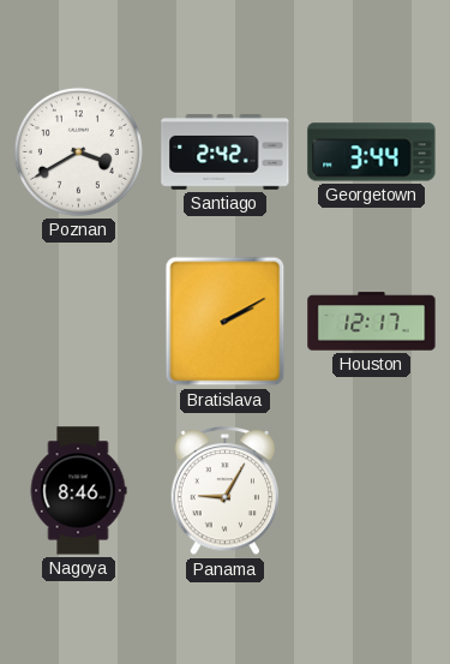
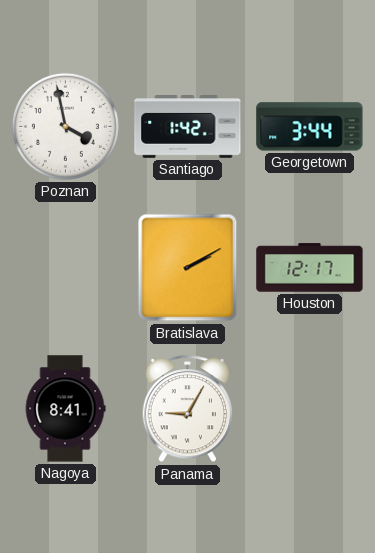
Poznan: 3:40 -> 3:58
Santiago: 2:42 -> 1:42
Nagoya: 8:46 -> 8:41
